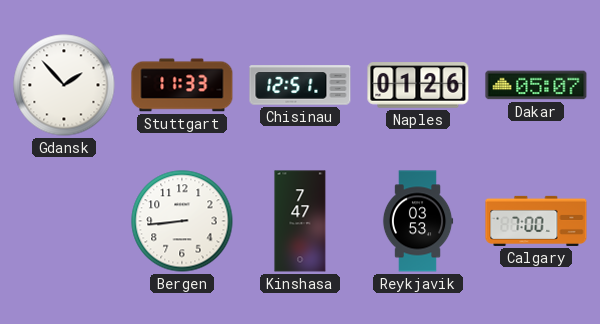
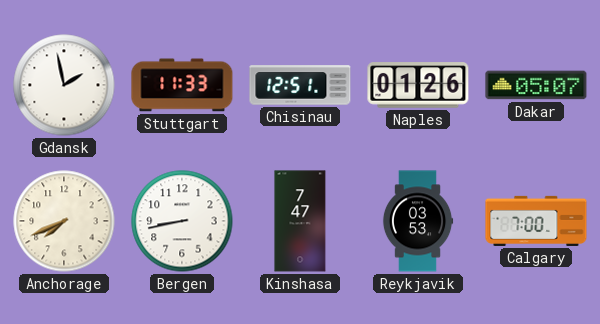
Gdansk: 1:53 -> 1:58
Anchorage: none -> 7:41
Bergen: 8:44 -> 8:43
